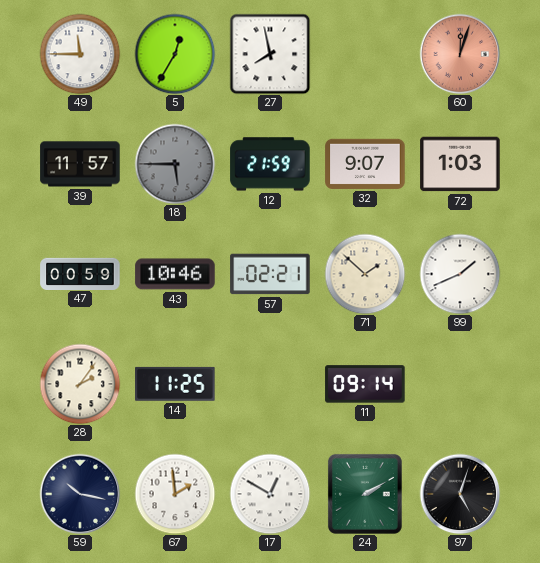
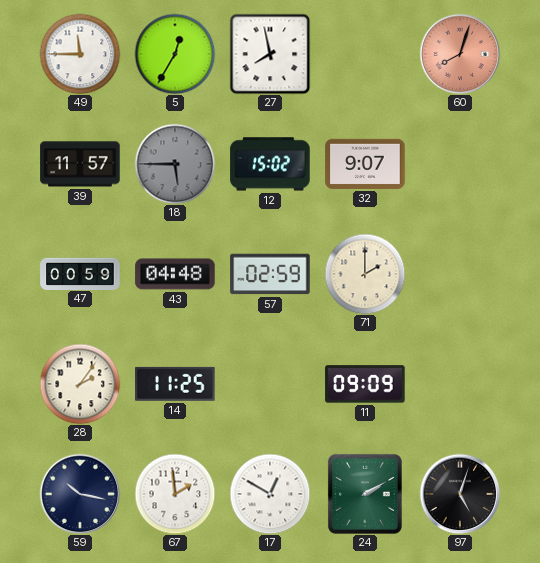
60: 12:03 -> 8:03
12: 21:59 -> 15:02
72: 1:03 -> none
43: 10:46 -> 04:48
57: 02:21 -> 02:59
71: 1:52 -> 2:00
99: 1:41 -> none
11: 09:14 -> 09:09
